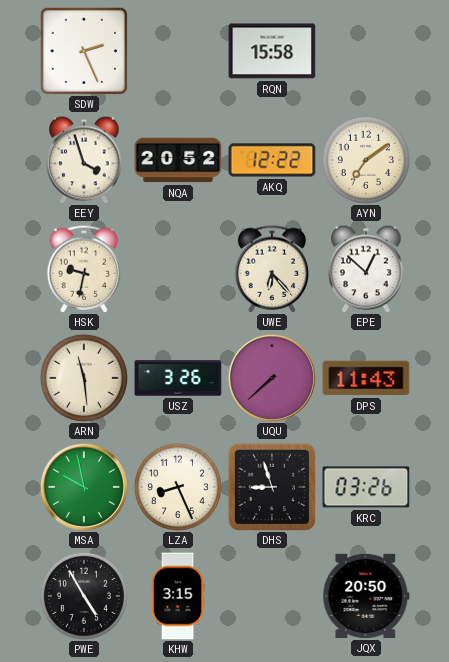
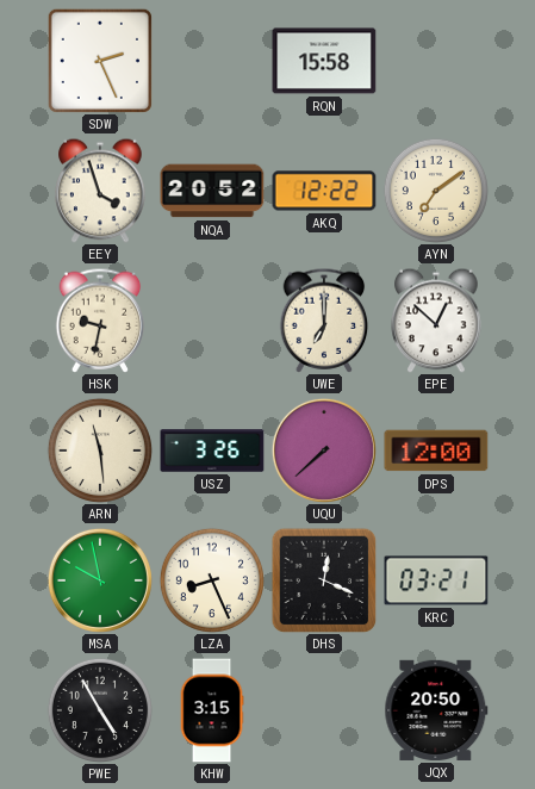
UWE: 6:23 -> 7:00
DPS: 11:43 -> 12:00
DHS: 8:57 -> 12:19
KRC: 03:26 -> 03:21
